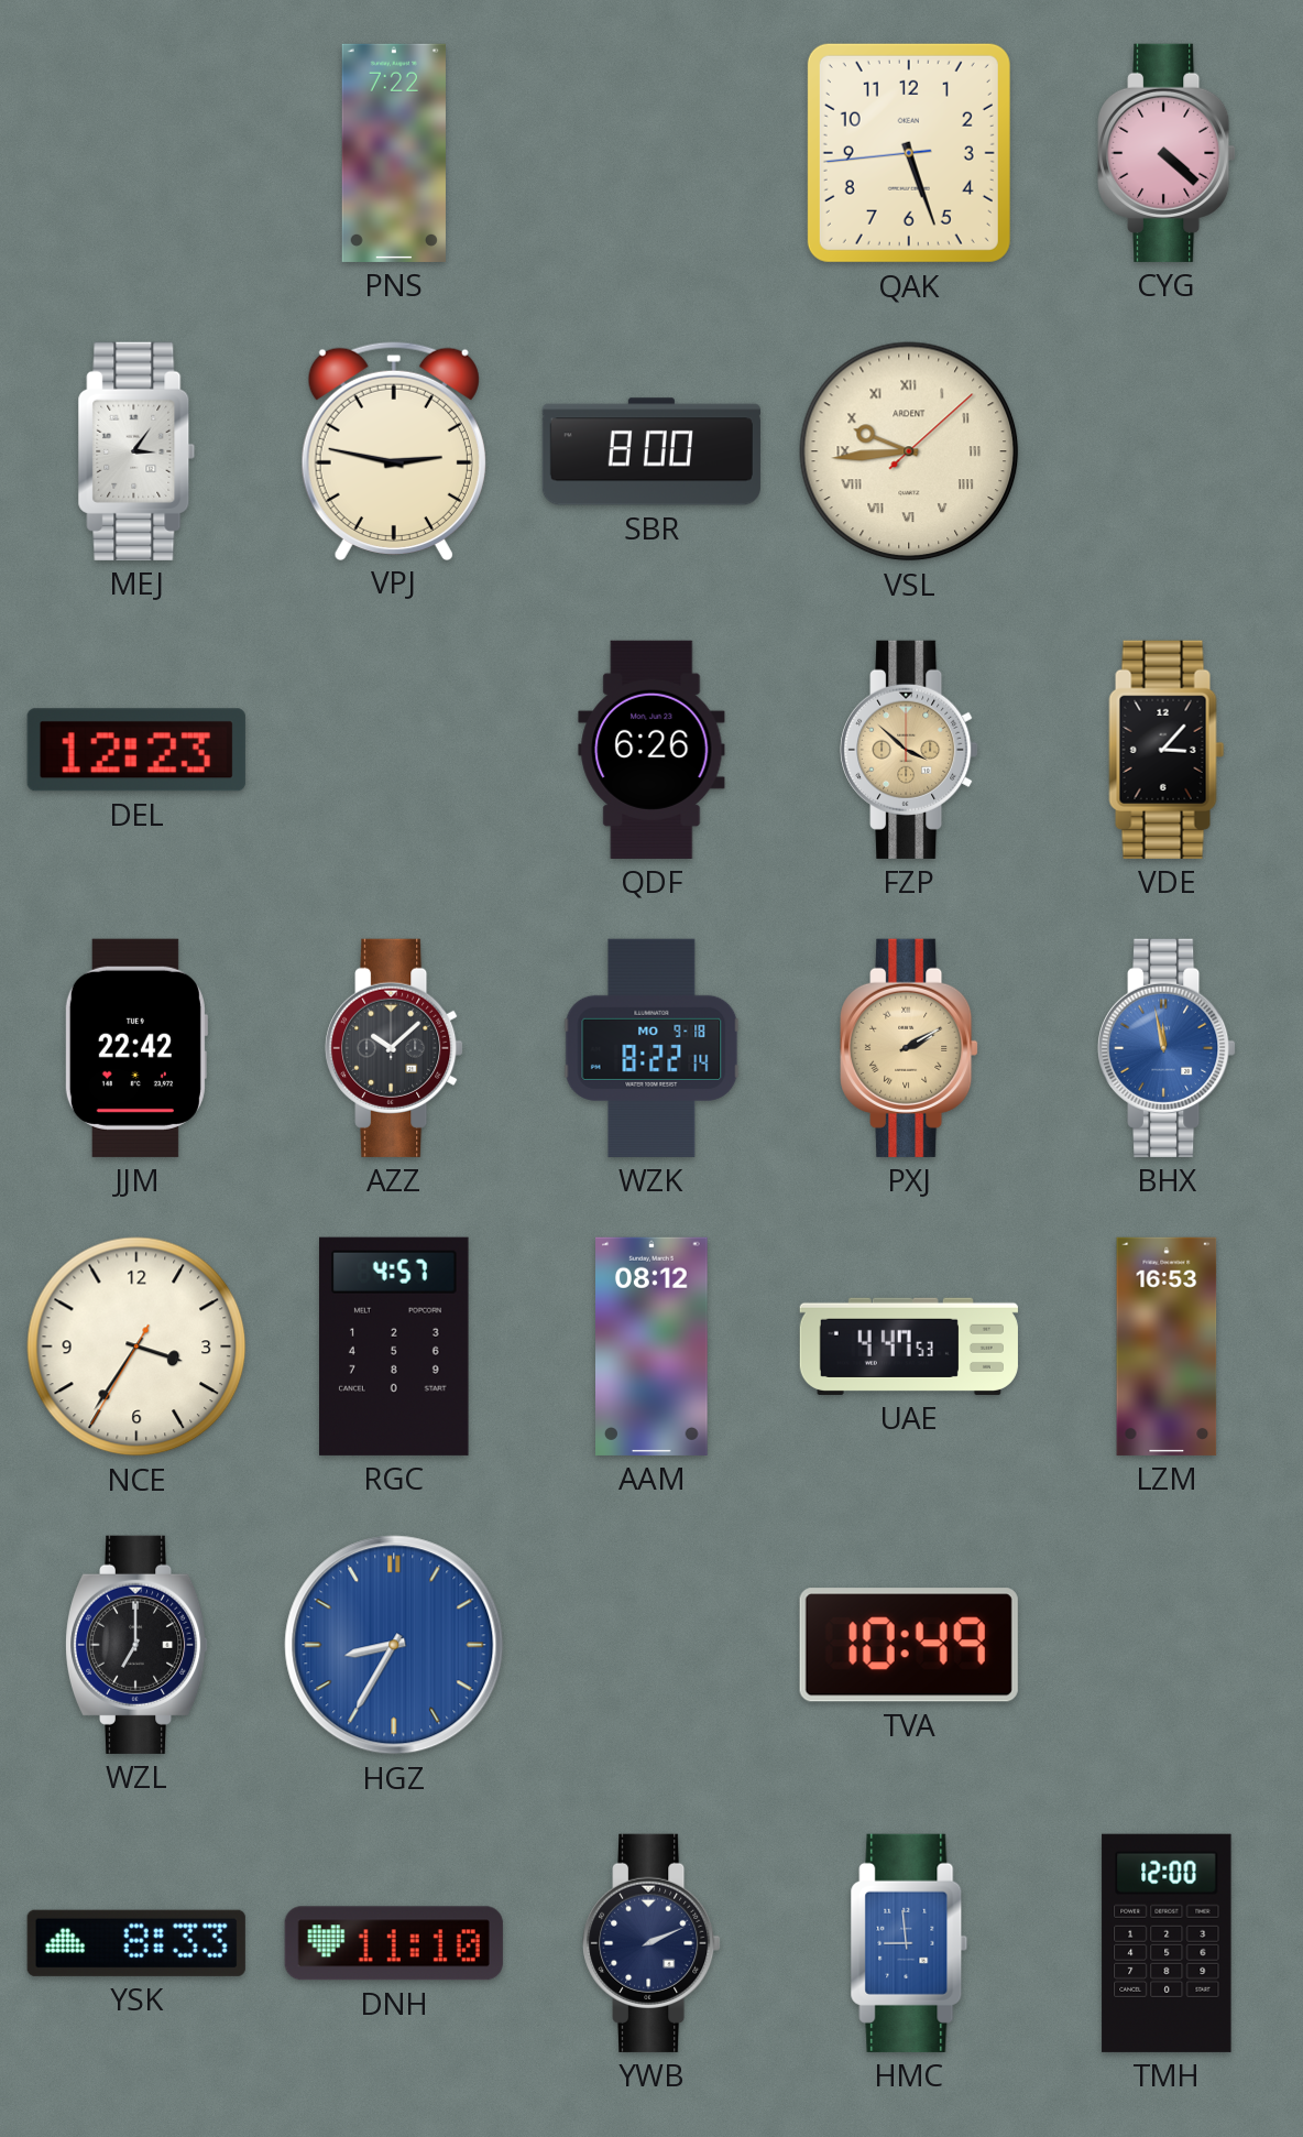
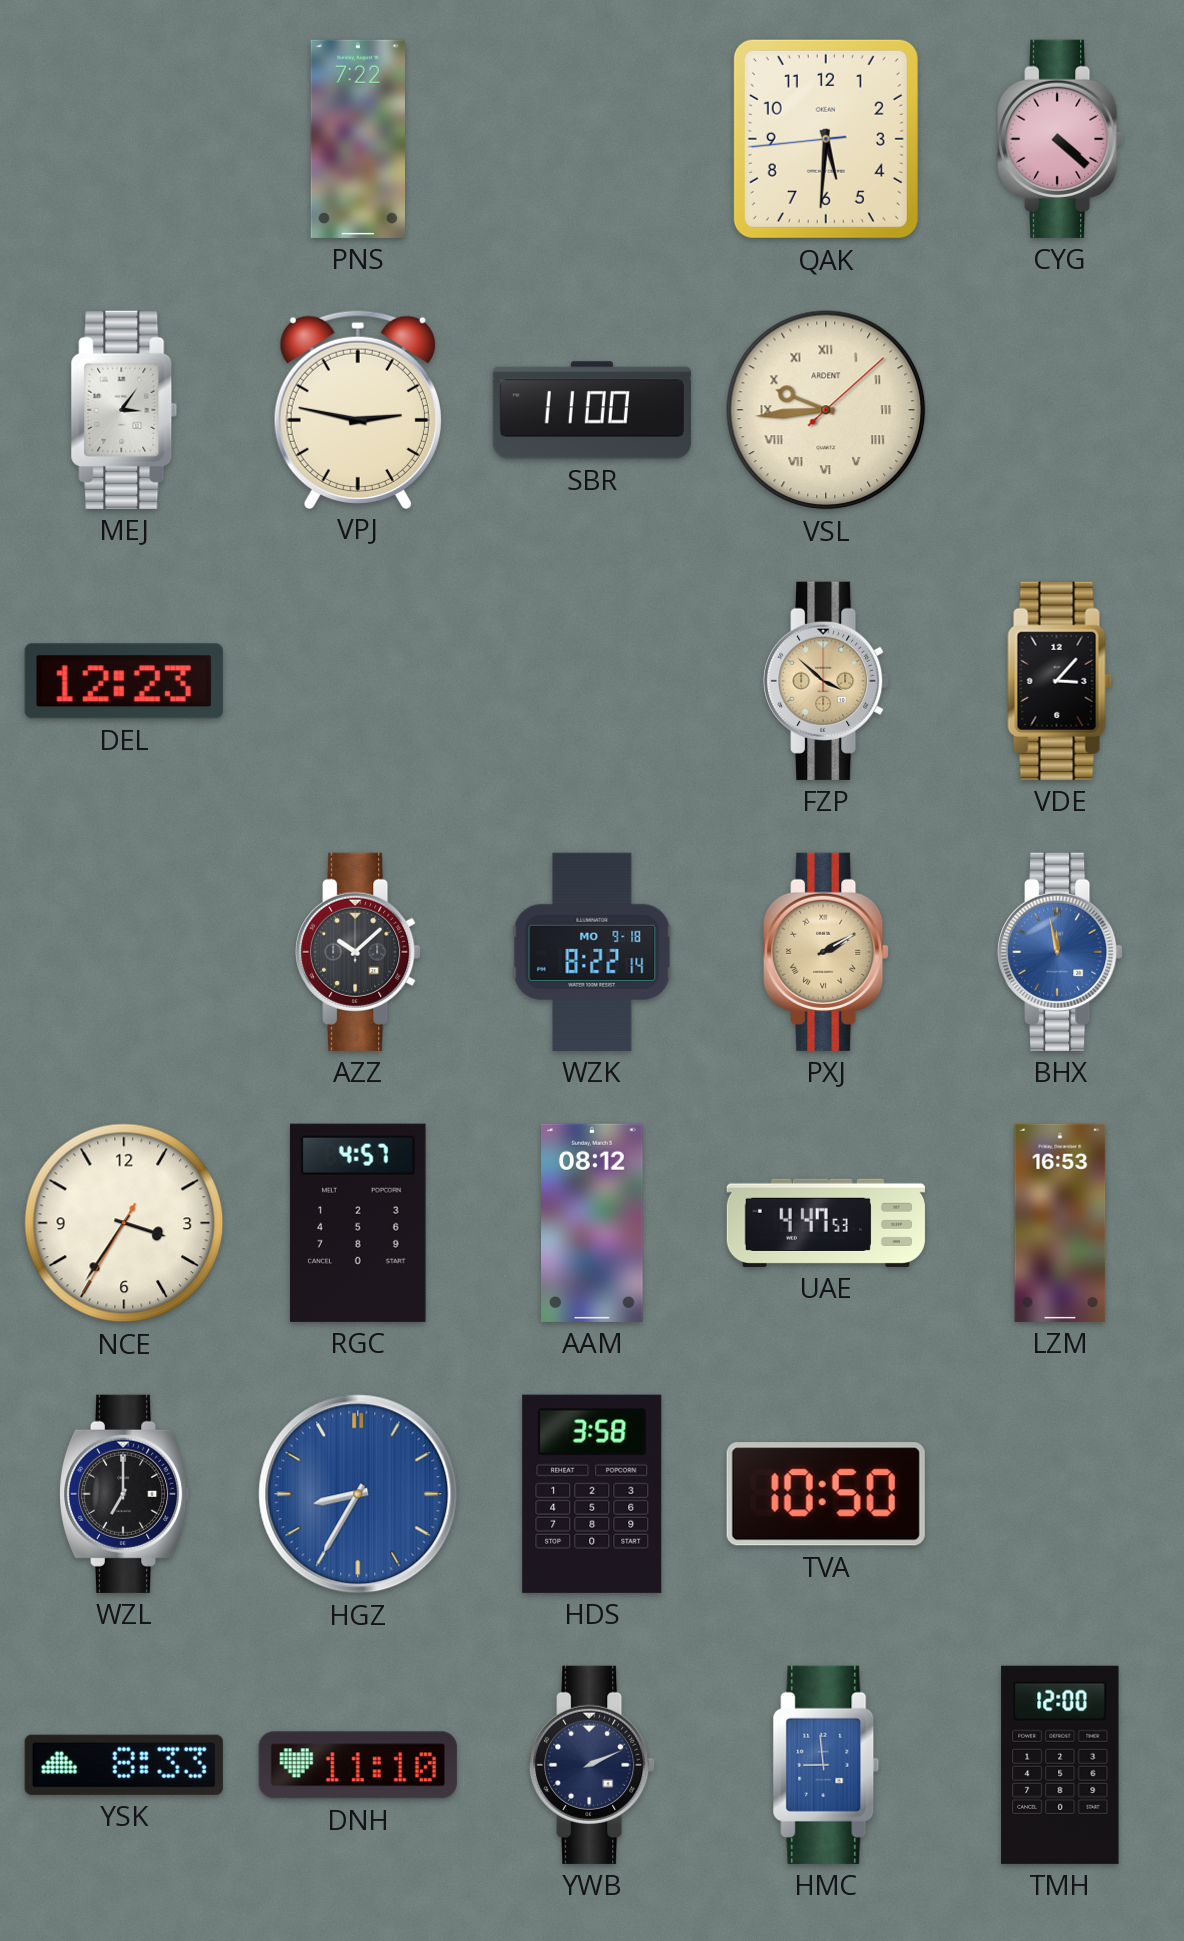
QAK: 5:26 -> 5:30
SBR: 8:00 -> 11:00
QDF: 6:26 -> none
JJM: 22:42 -> none
HDS: none -> 3:58
TVA: 10:49 -> 10:50
